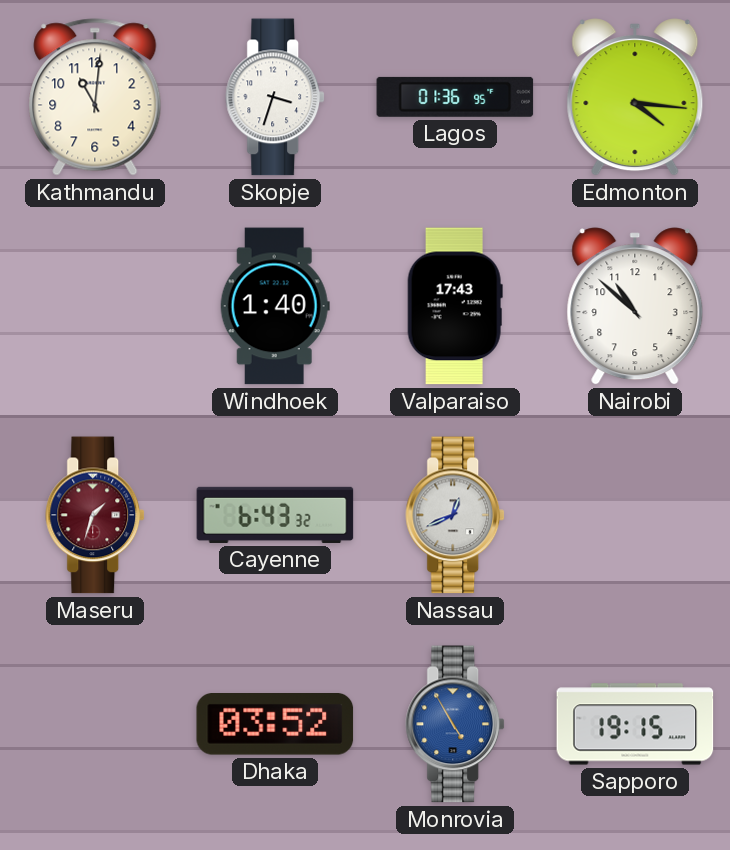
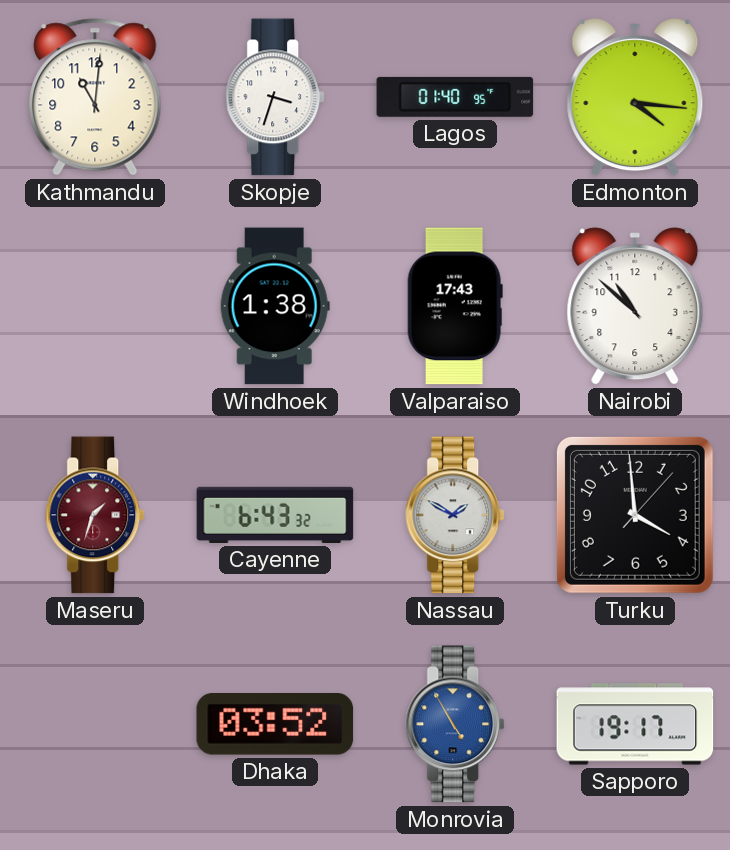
Lagos: 01:36 -> 01:40
Windhoek: 1:40 -> 1:38
Nassau: 12:41 -> 1:50
Turku: none -> 3:59
Sapporo: 19:15 -> 19:17
